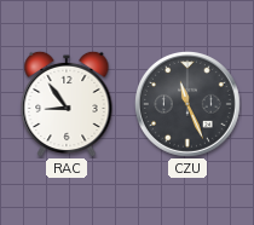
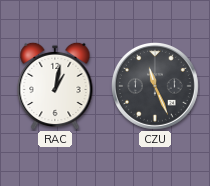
RAC: 8:54 -> 1:02
